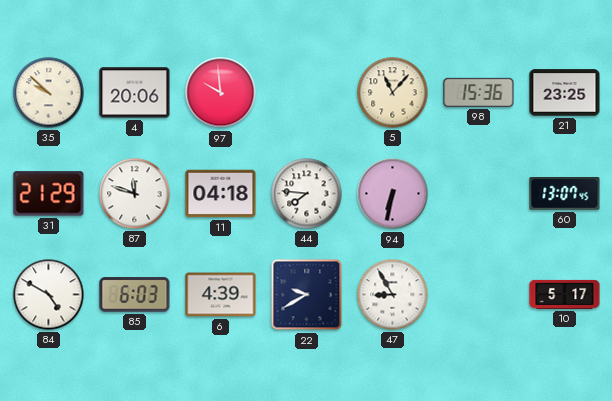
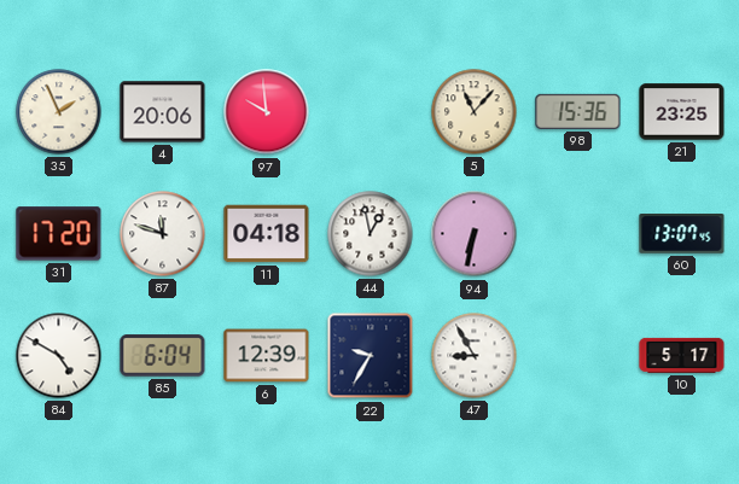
35: 9:52 -> 1:56
31: 21:29 -> 17:20
44: 7:46 -> 12:58
85: 6:03 -> 6:04
6: 4:39 -> 12:39
22: 9:40 -> 9:35
